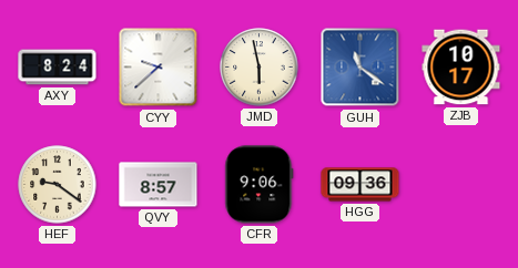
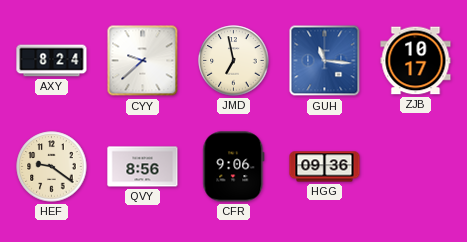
JMD: 5:58 -> 6:58
GUH: 11:21 -> 11:16
QVY: 8:57 -> 8:56
